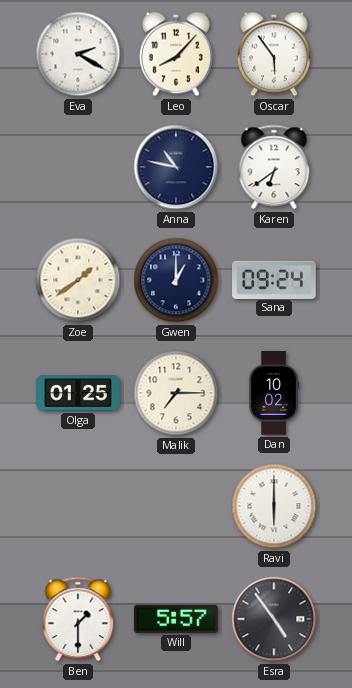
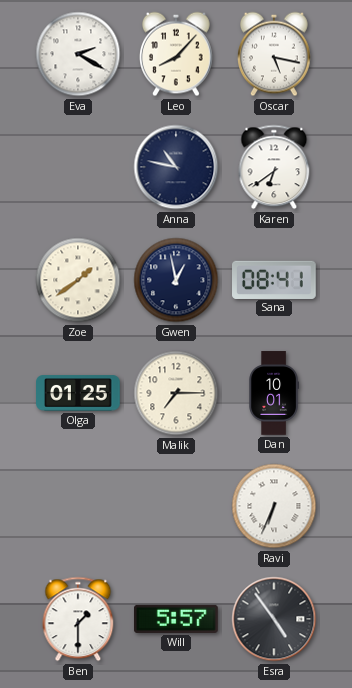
Oscar: 5:54 -> 5:17
Gwen: 1:00 -> 12:58
Sana: 09:24 -> 08:41
Dan: 10:02 -> 10:01
Ravi: 6:00 -> 6:34
